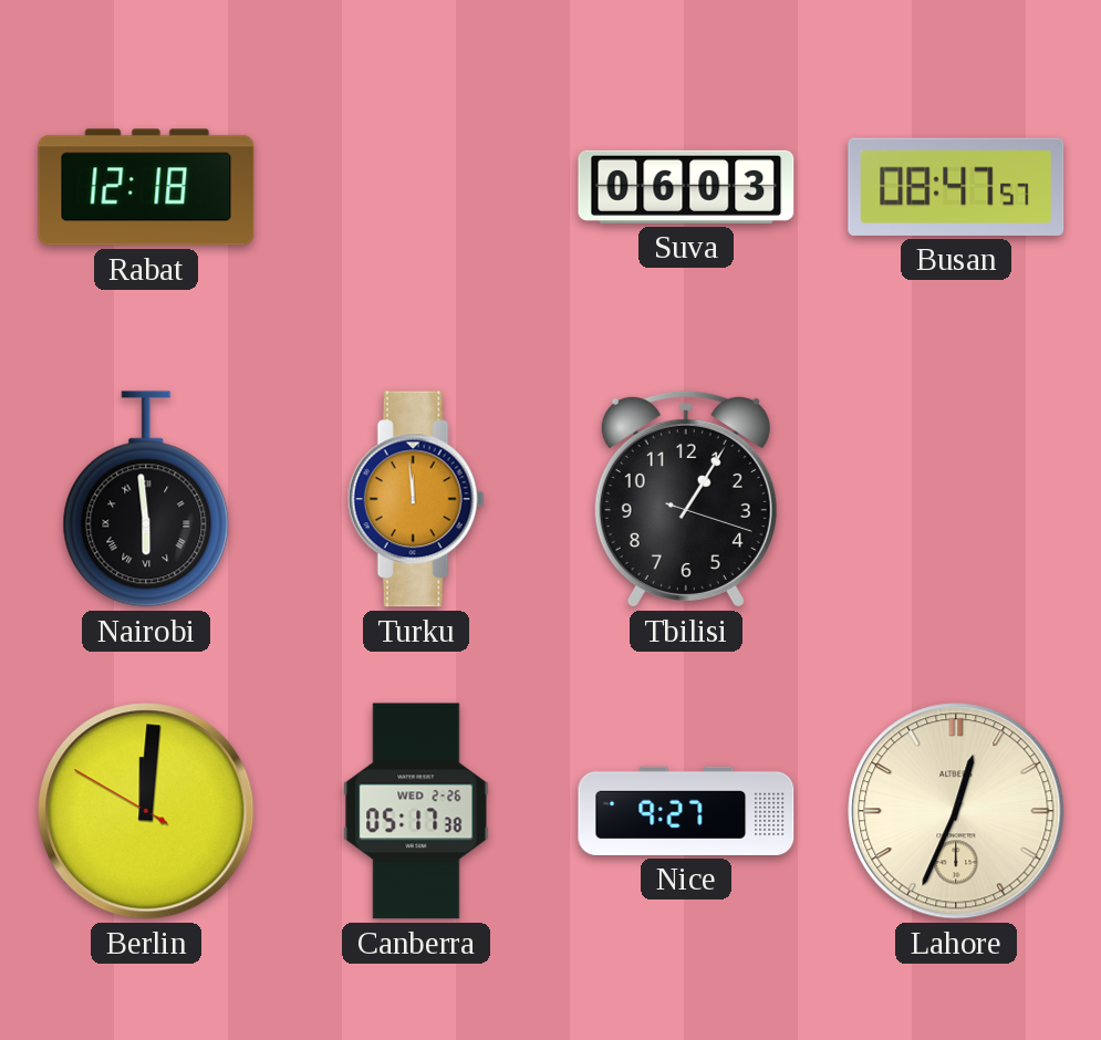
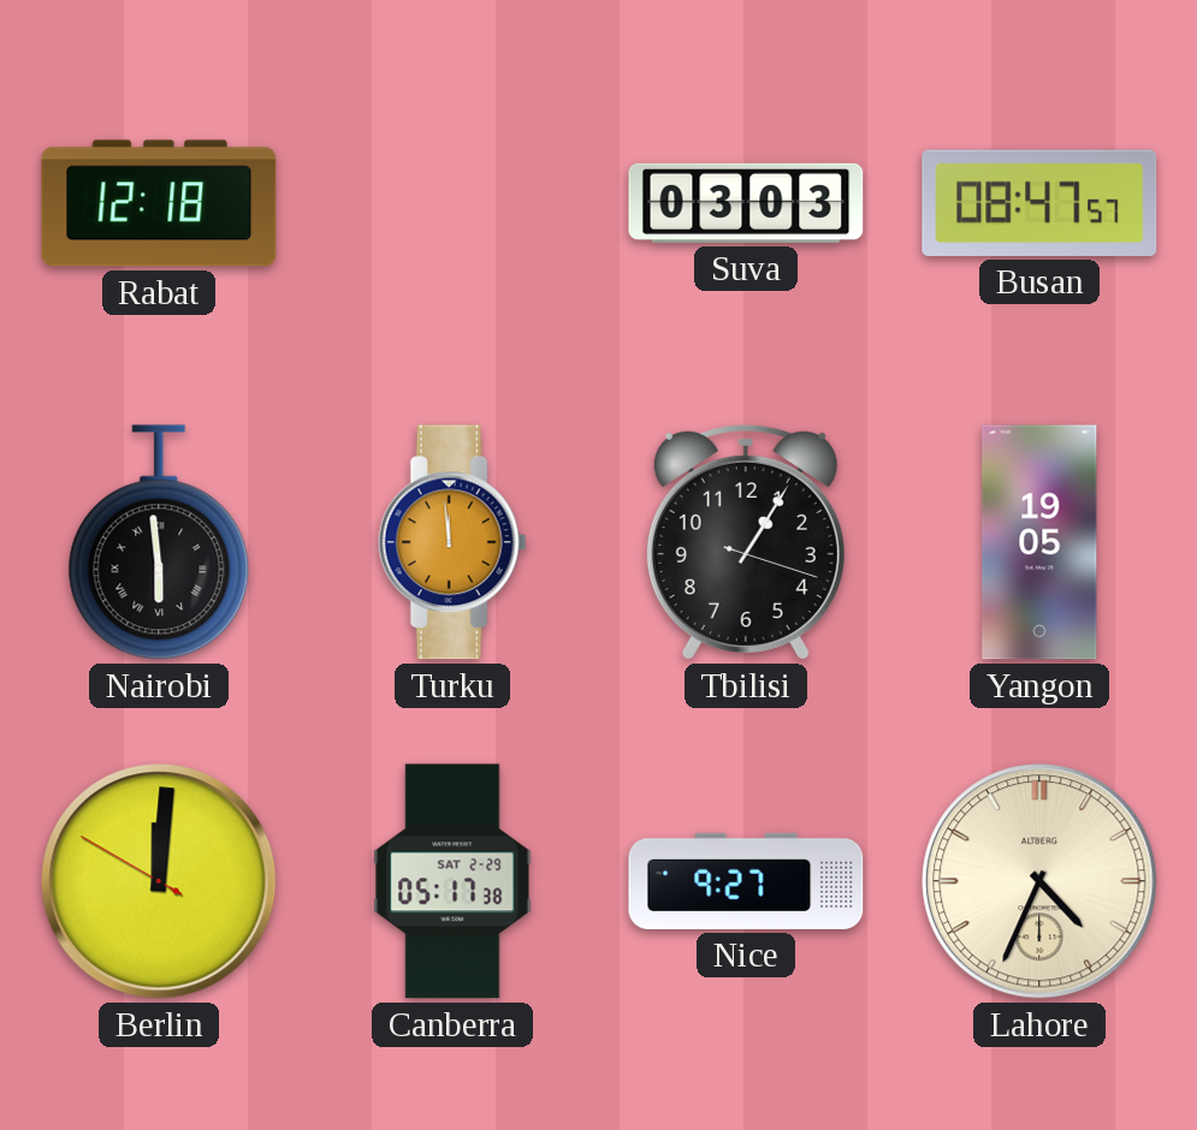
Suva: 06:03 -> 03:03
Yangon: none -> 19:05
Canberra date: WED 2-26 -> SAT 2-29
Lahore: 12:34 -> 4:34
